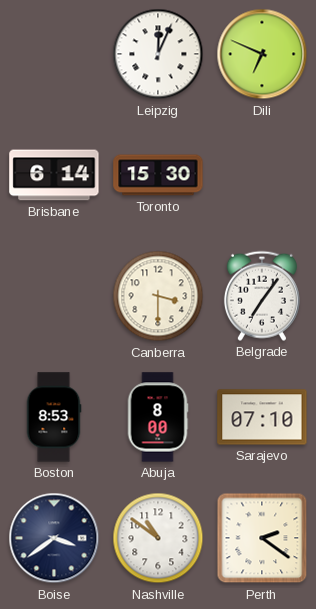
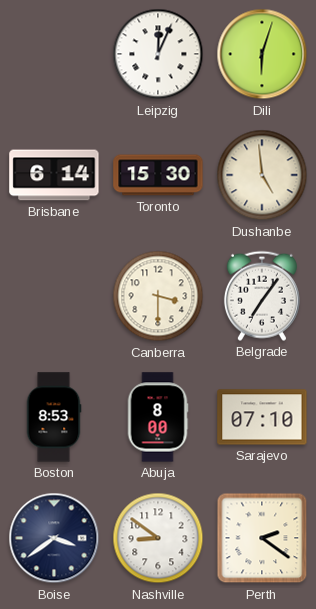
Dili: 6:49 -> 6:03
Dushanbe: none -> 4:59
Nashville: 10:51 -> 8:51
